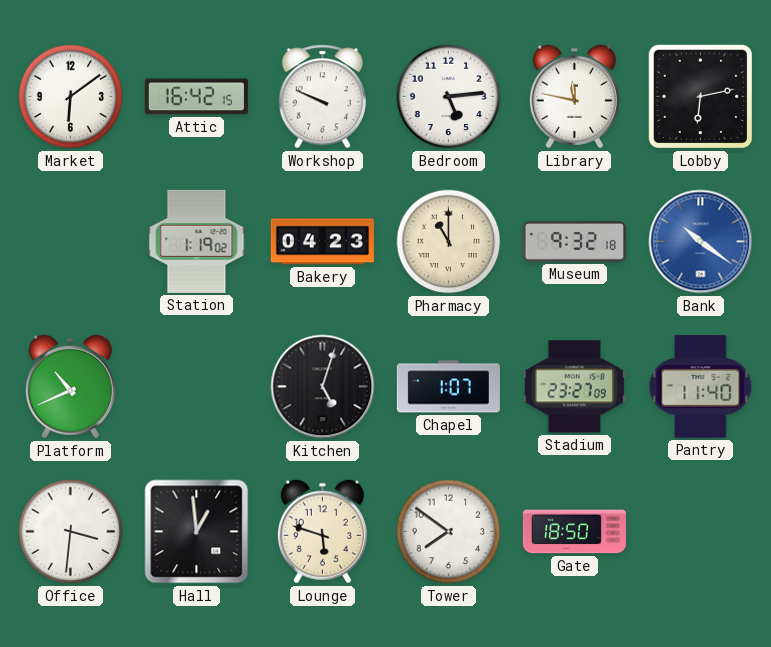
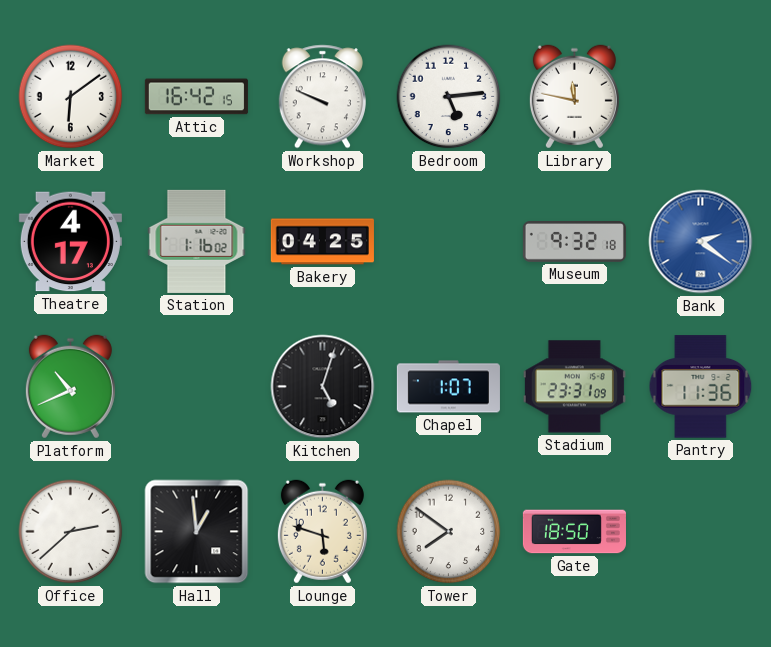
Lobby: 6:13 -> none
Theatre: none -> 4:17
Station: 1:19 -> 1:16
Bakery: 04:23 -> 04:25
Pharmacy: 11:00 -> none
Bank: 10:21 -> 2:21
Stadium: 23:27 -> 23:31
Pantry: 11:40 -> 11:36
Office: 3:31 -> 2:38
